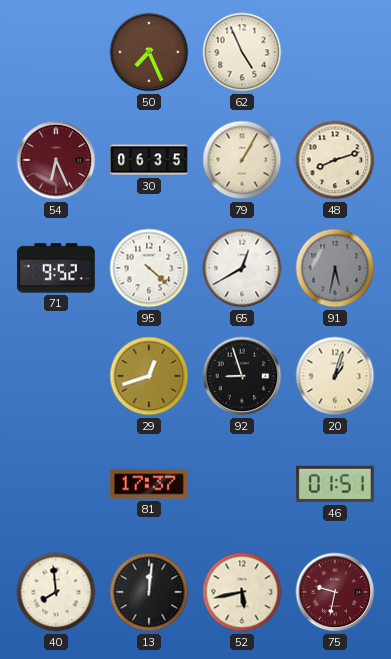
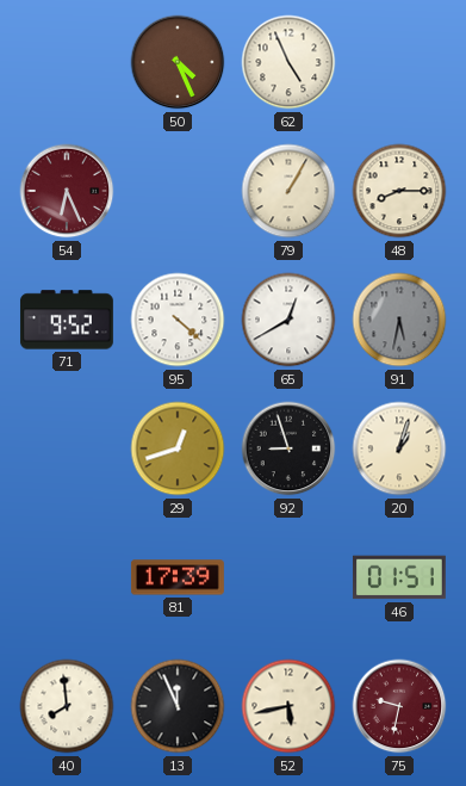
50: 7:26 -> 4:26
30: 06:35 -> none
48: 8:12 -> 8:15
81: 17:37 -> 17:39
13: 12:01 -> 11:56
